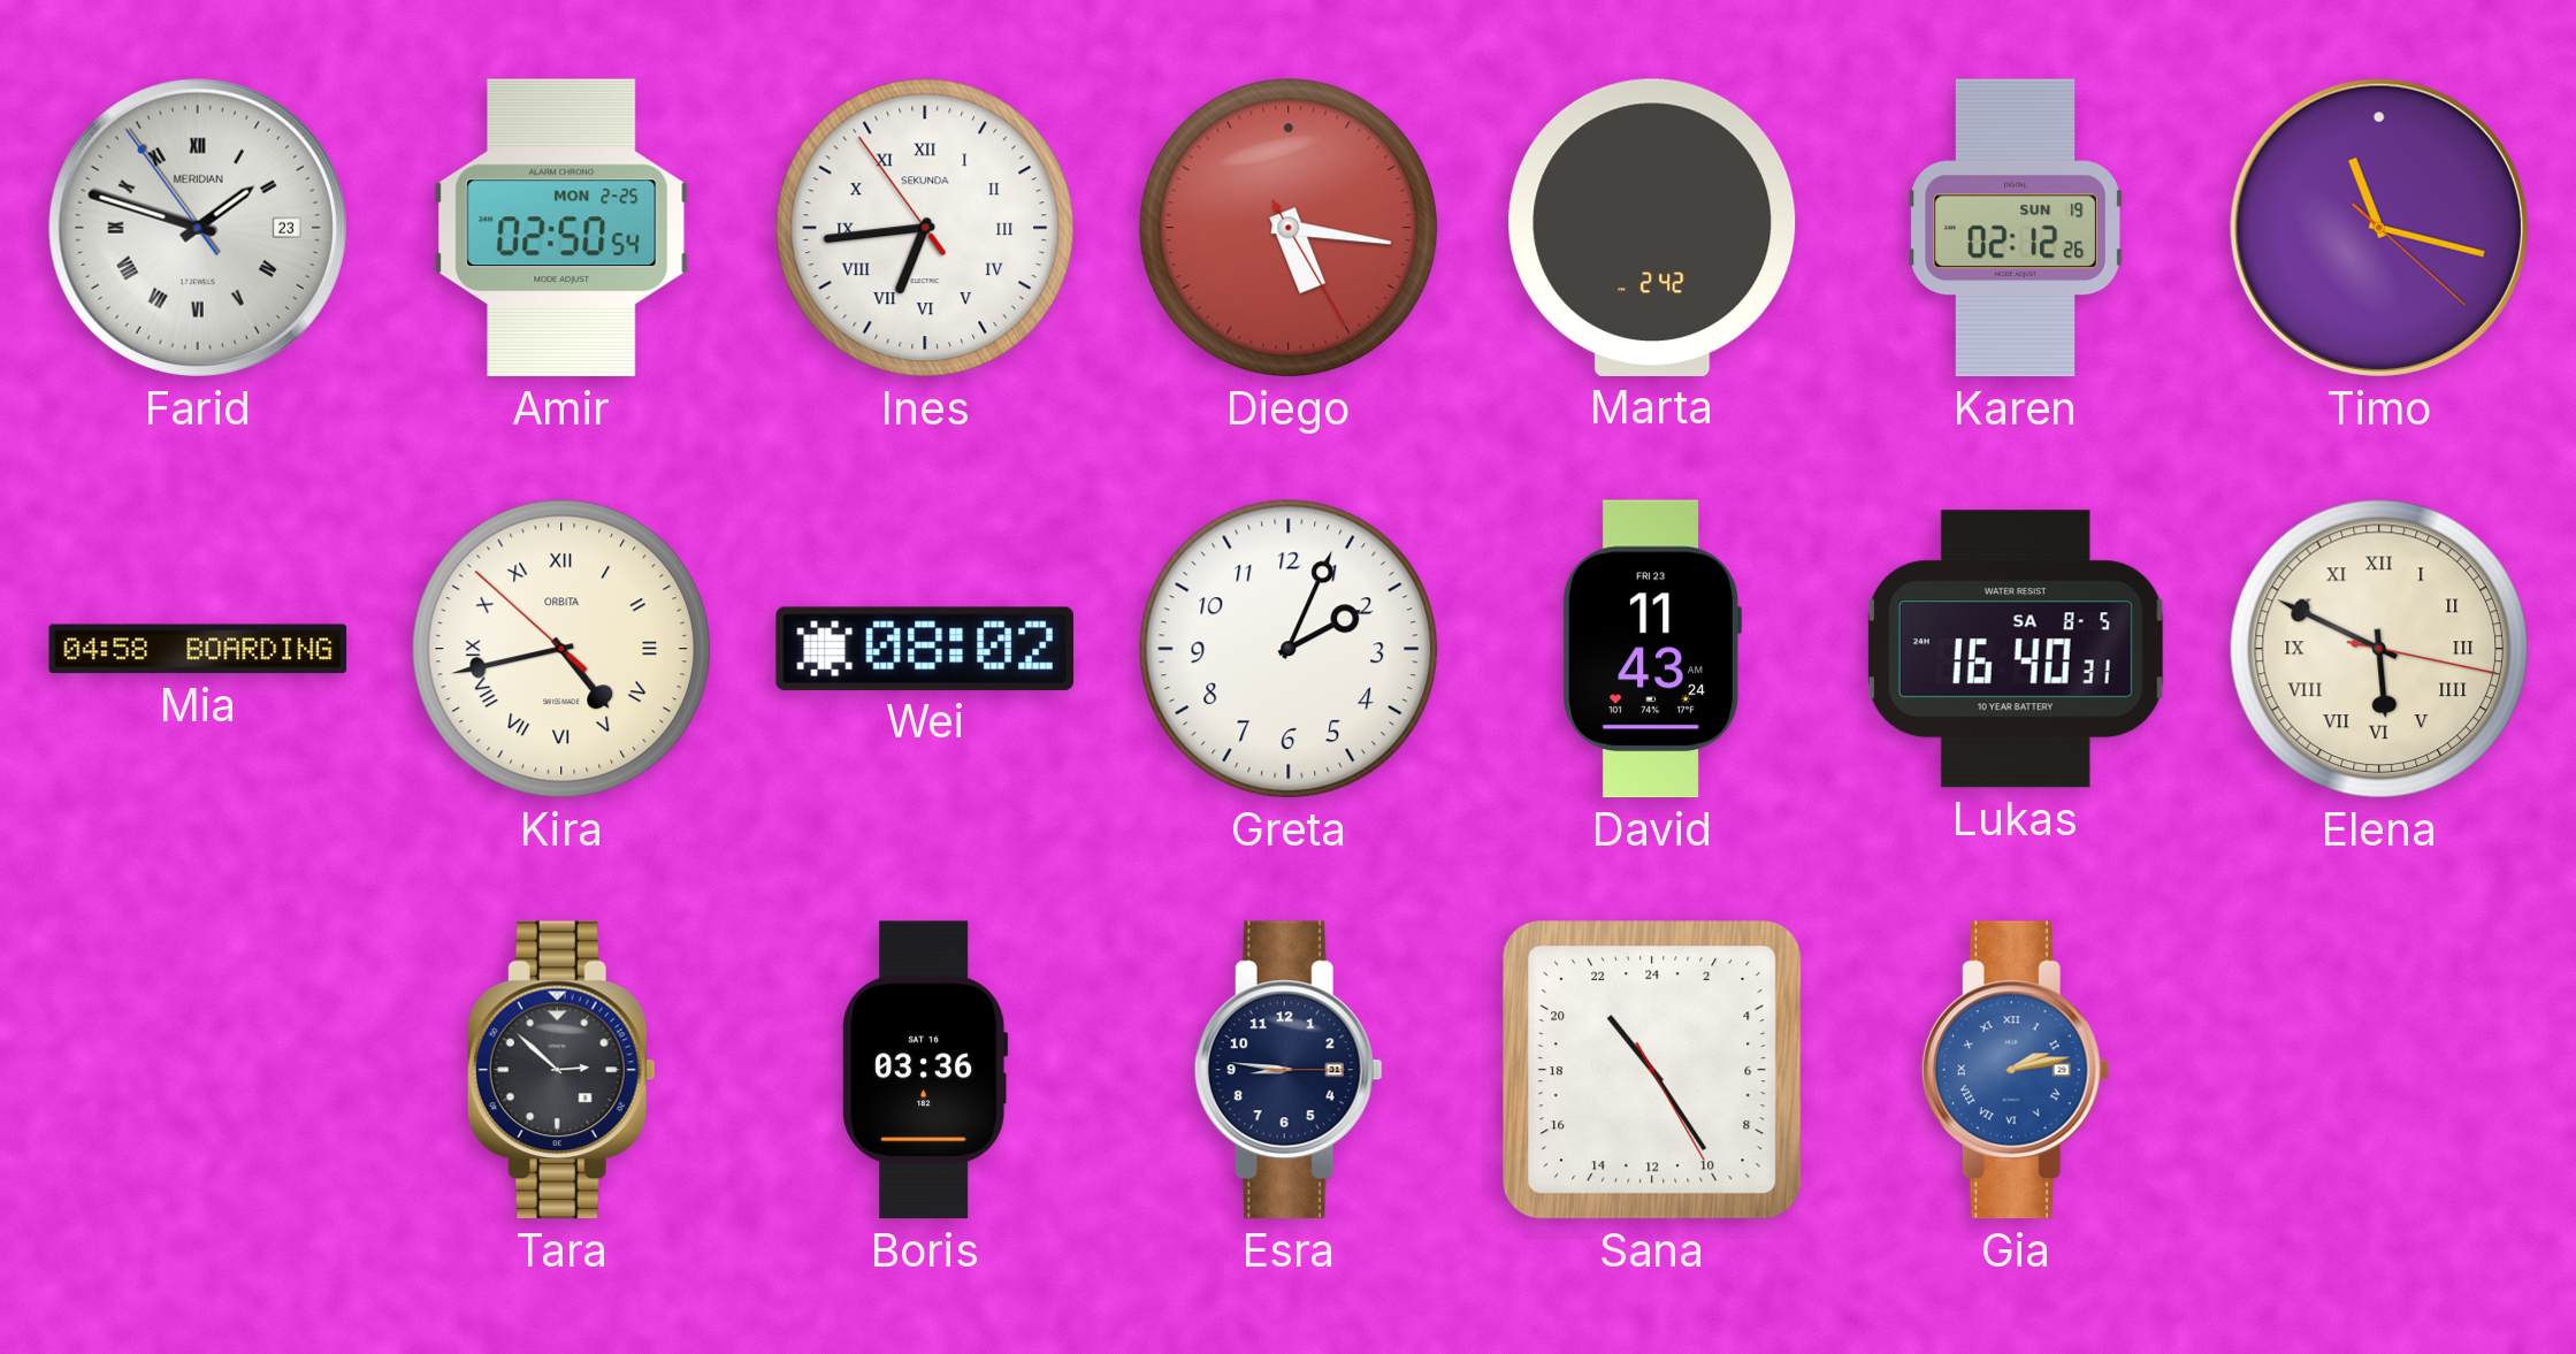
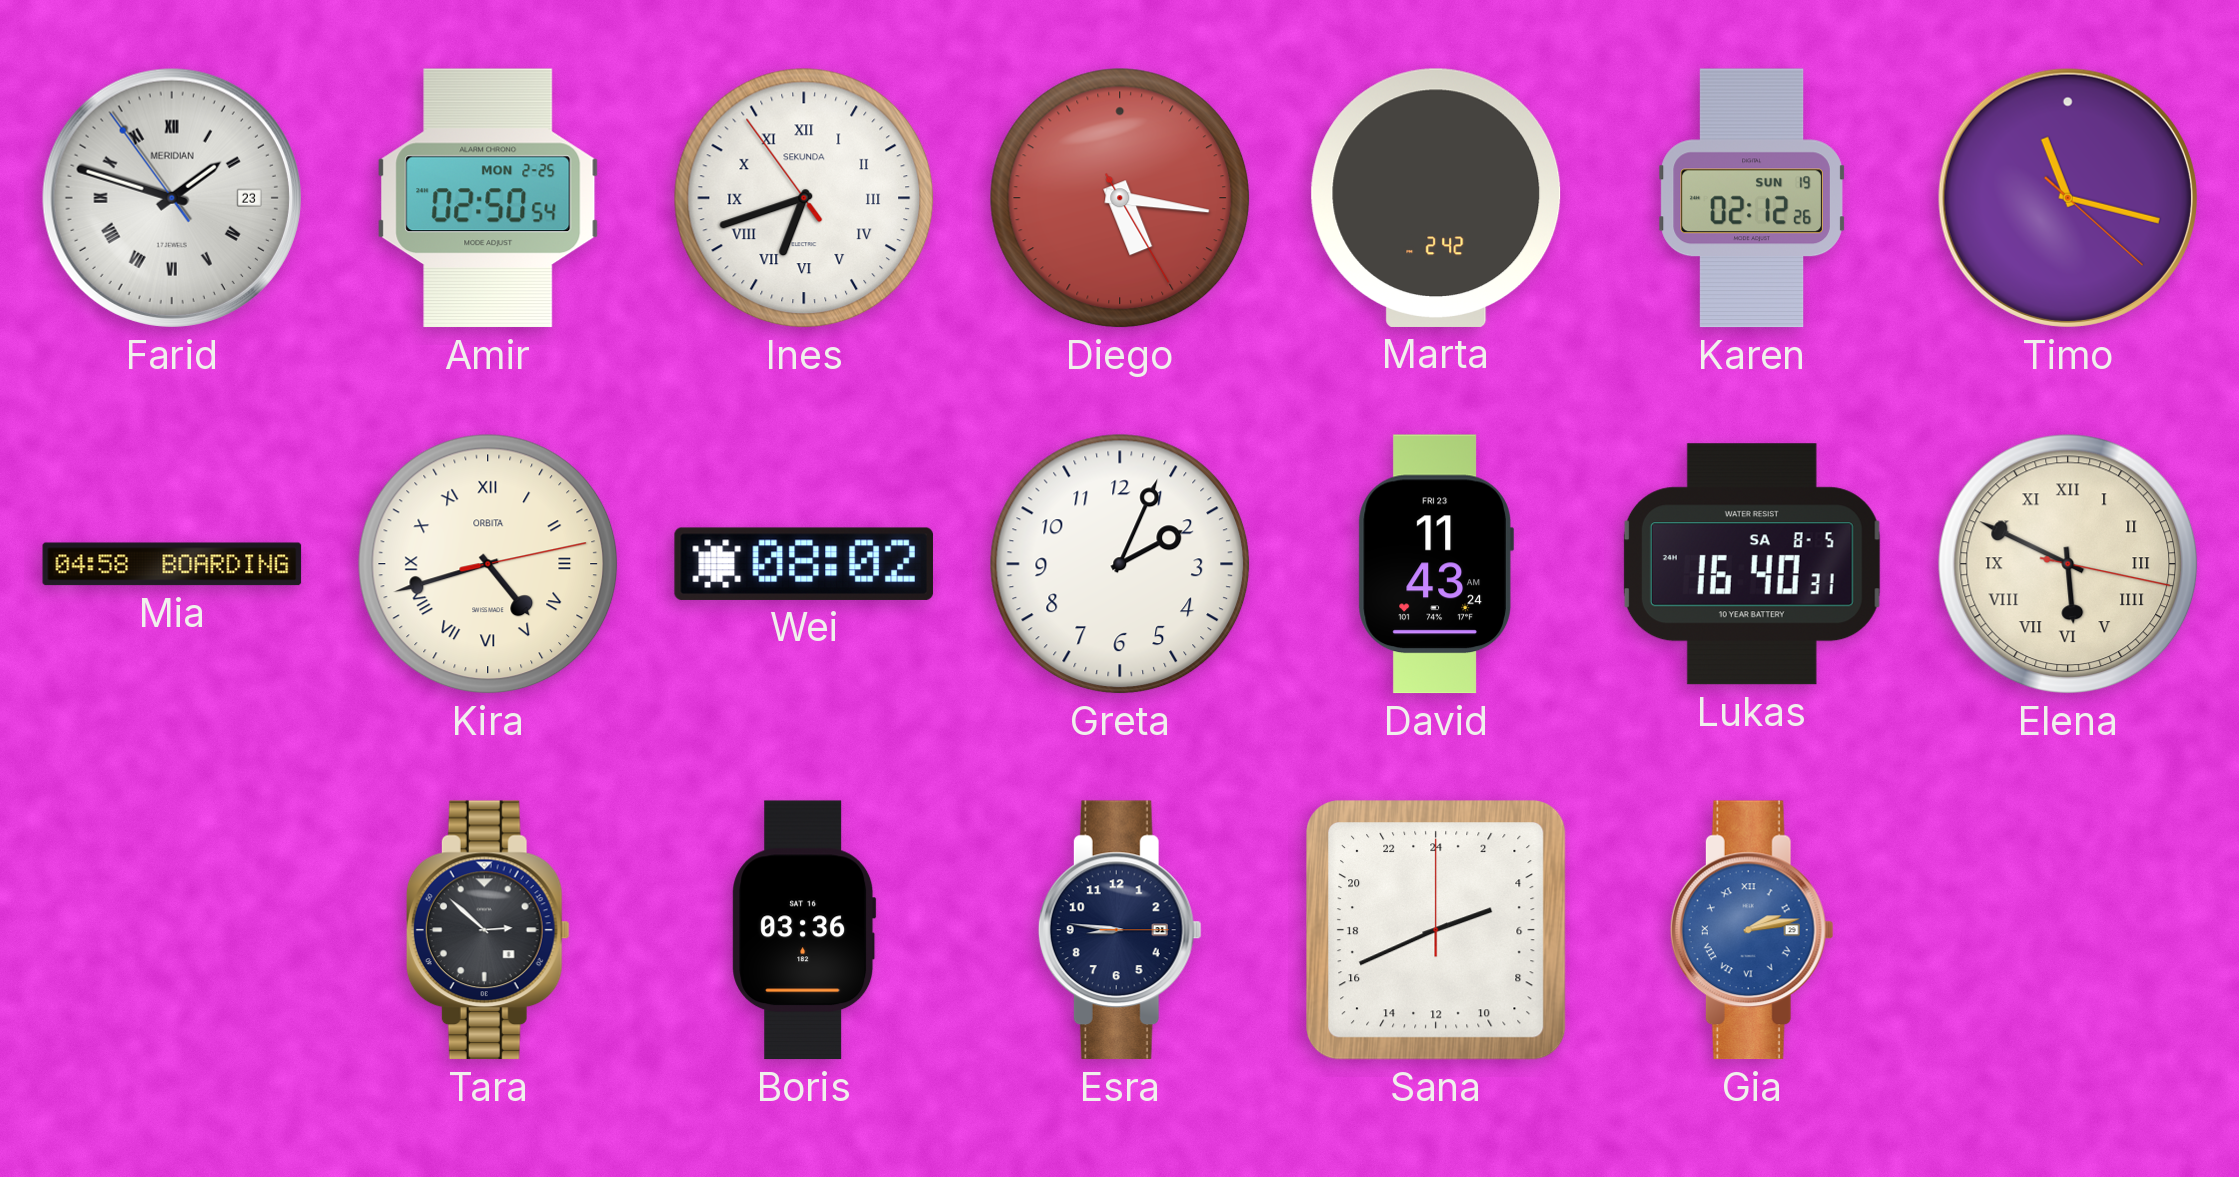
Ines: 6:43 -> 6:41
Kira: 4:42:52 -> 4:42:13
Sana: 21:24 -> 4:41
